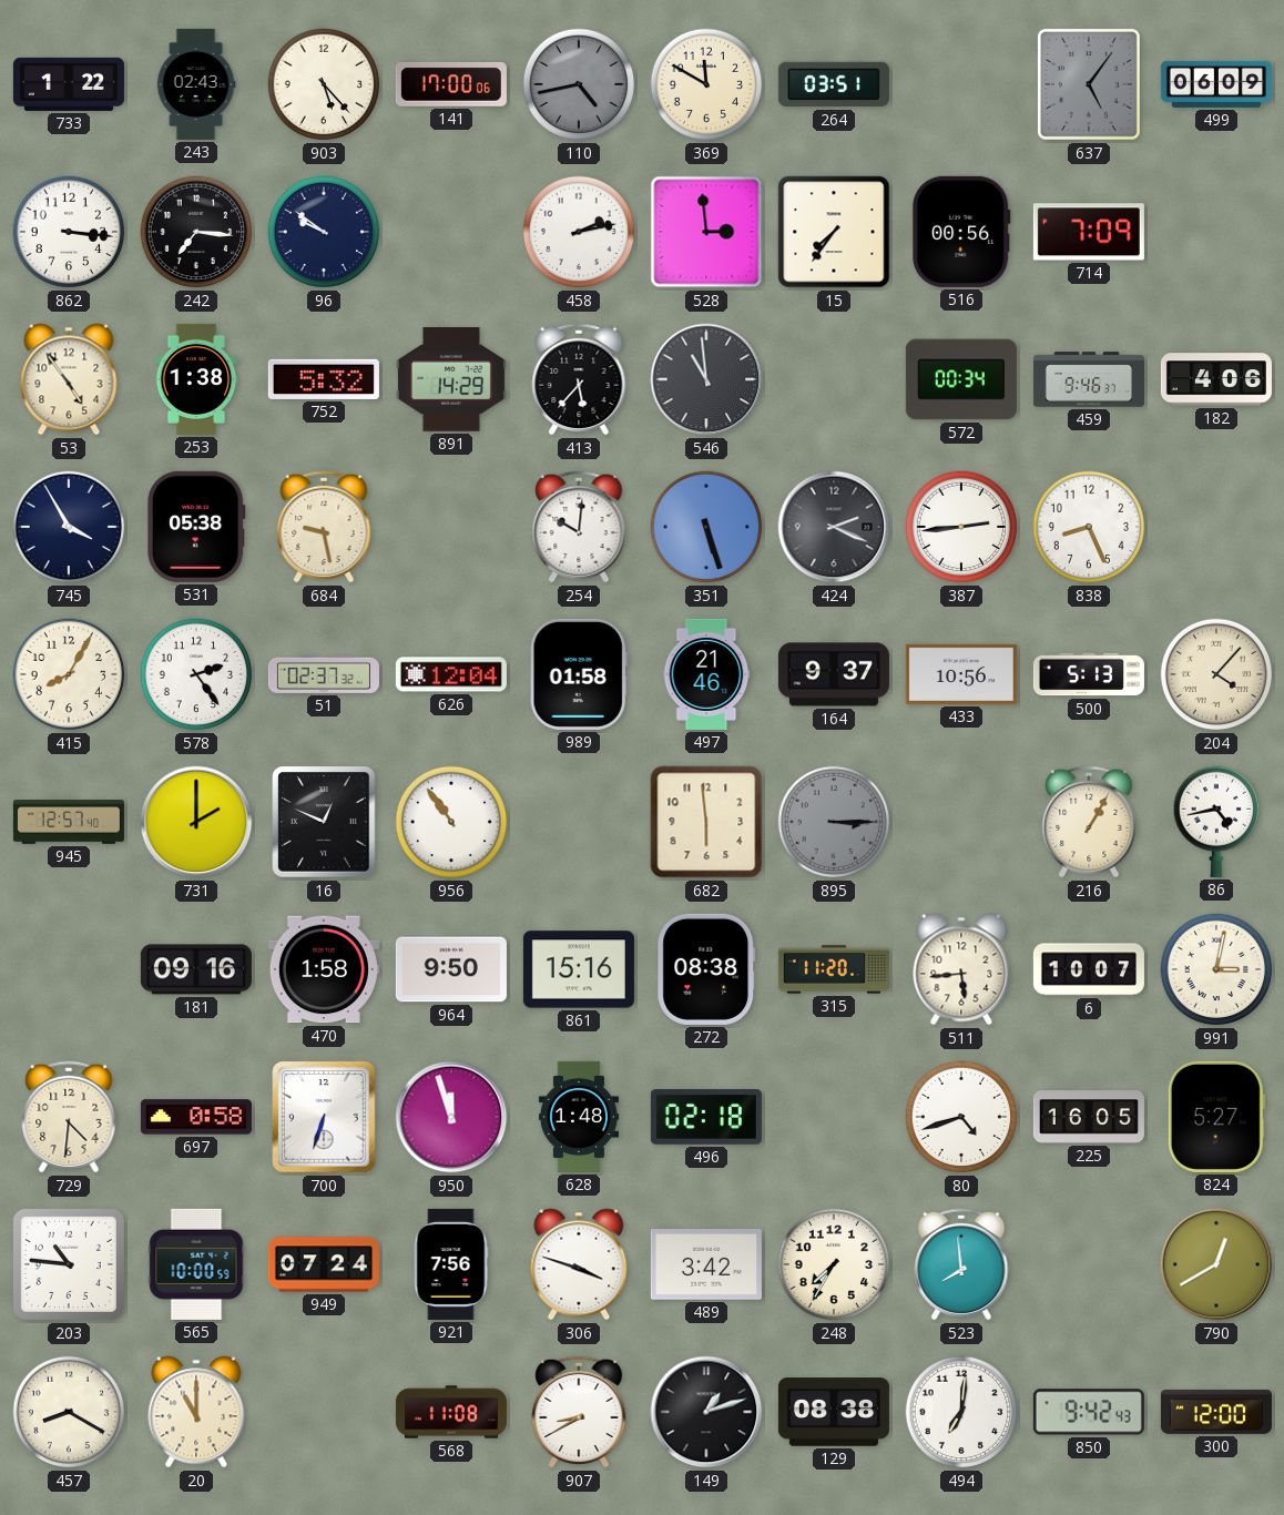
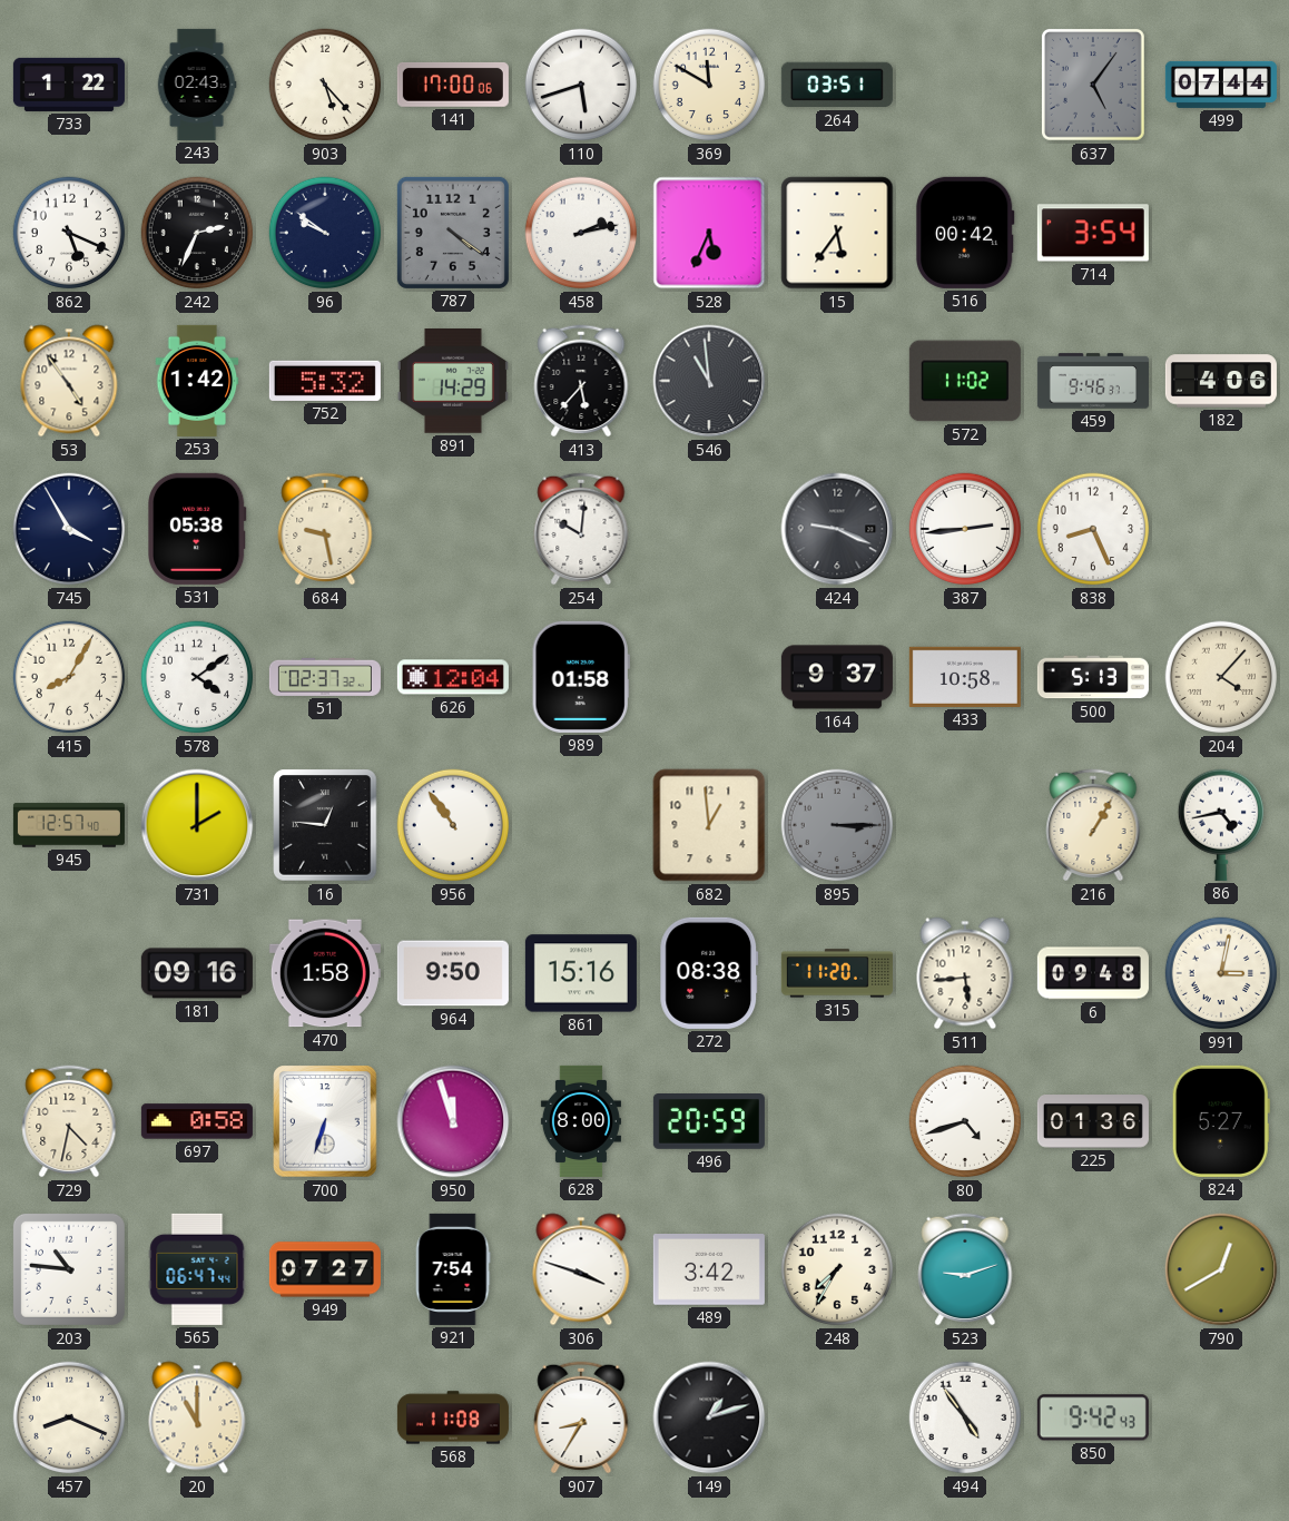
110: 4:43 -> 5:42
110 dial: grey -> white
499: 06:09 -> 07:44
862: 3:16 -> 5:19
242: 7:16 -> 2:34
787: none -> 4:21
528: 2:59 -> 5:34
15: 7:36 -> 5:36
516: 00:56 -> 00:42
714: 7:09 -> 3:54
253: 1:38 -> 1:42
572: 00:34 -> 11:02
351: 5:27 -> none
424: 2:19 -> 9:19
578: 2:24 -> 4:09
497: 21:46 -> none
433: 10:56 -> 10:58
16: 12:49 -> 12:46
682: 5:59 -> 12:59
6: 10:07 -> 09:48
729: 4:31 -> 4:32
628: 1:48 -> 8:00
496: 02:18 -> 20:59
225: 16:05 -> 01:36
565: 10:00 -> 06:47
949: 07:24 -> 07:27
921: 7:56 -> 7:54
523: 7:59 -> 9:12
457: 8:20 -> 8:19
907: 8:40 -> 8:35
129: 08:38 -> none
494: 7:01 -> 4:54
300: 12:00 -> none
